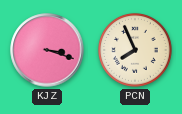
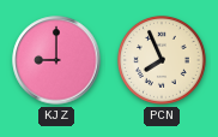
KJZ: 3:18 -> 9:00
